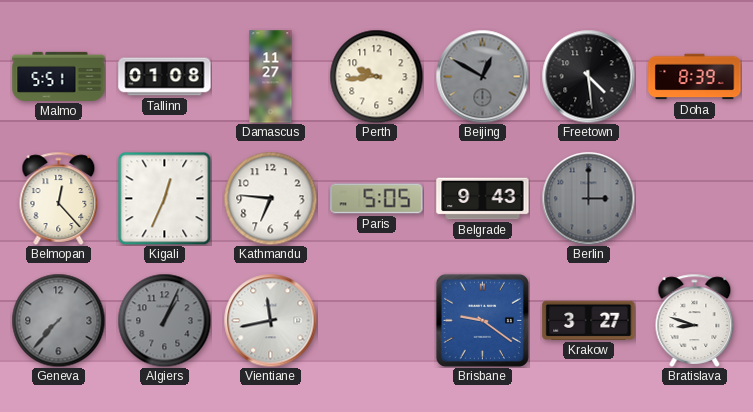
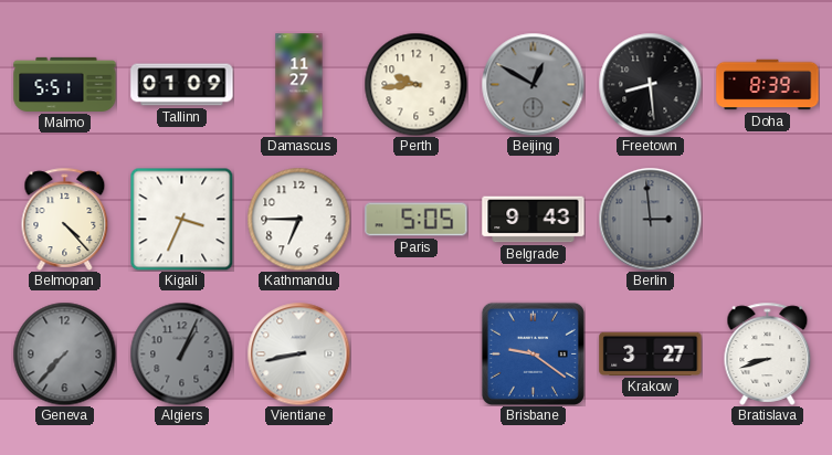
Tallinn: 01:08 -> 01:09
Freetown: 4:29 -> 8:29
Belmopan: 12:23 -> 4:23
Kigali: 12:34 -> 3:34
Kathmandu: 6:46 -> 6:45
Berlin: 3:00 -> 2:59
Vientiane: 11:43 -> 8:43
Bratislava: 8:48 -> 8:42
